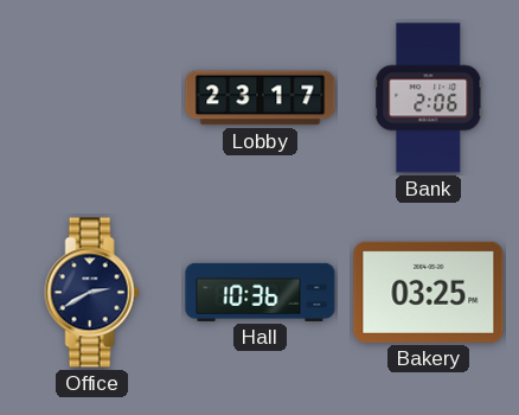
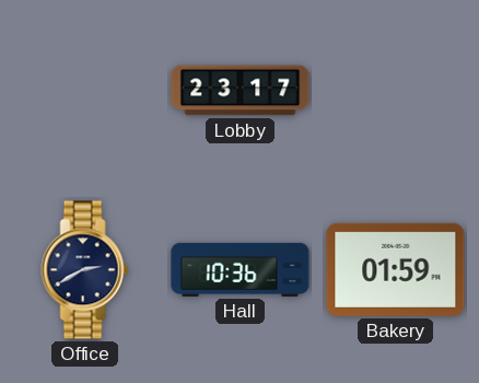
Bank: 2:06 -> none
Bakery: 03:25 -> 01:59
